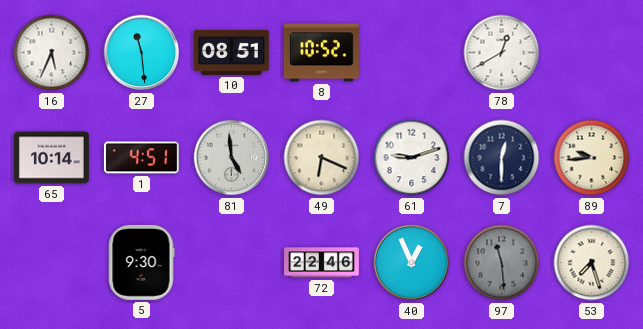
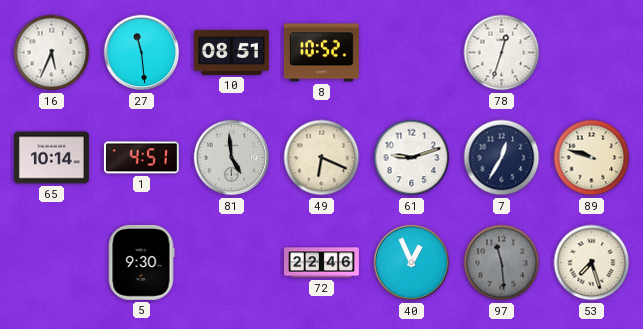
78: 12:40 -> 12:33
7: 12:30 -> 12:35
89: 9:44 -> 9:48
